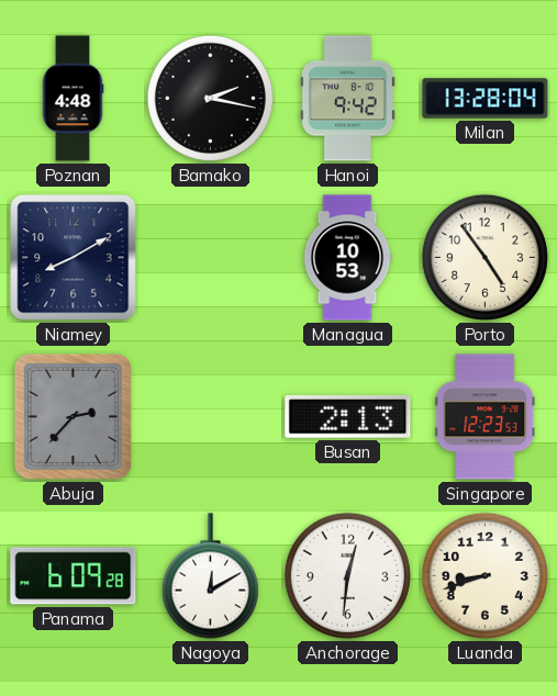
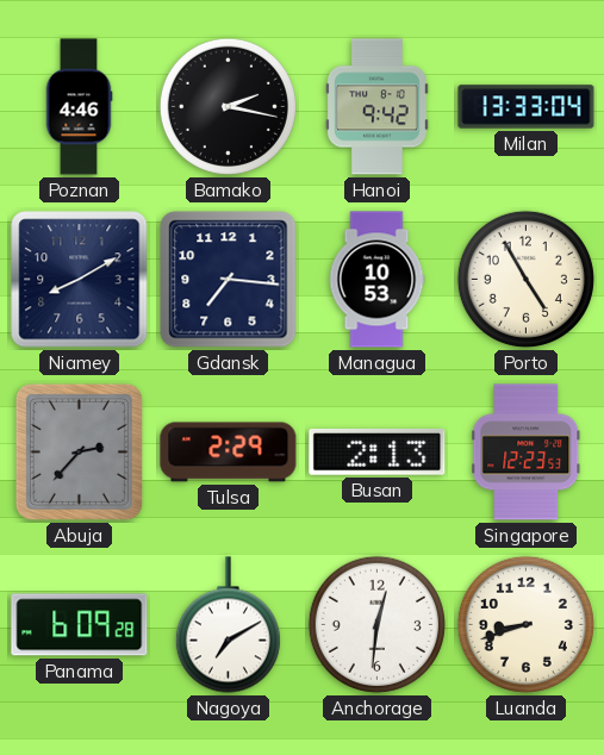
Poznan: 4:48 -> 4:46
Milan: 13:28 -> 13:33
Gdansk: none -> 7:16
Porto: 4:54 -> 4:55
Tulsa: none -> 2:29
Nagoya: 12:10 -> 7:10
